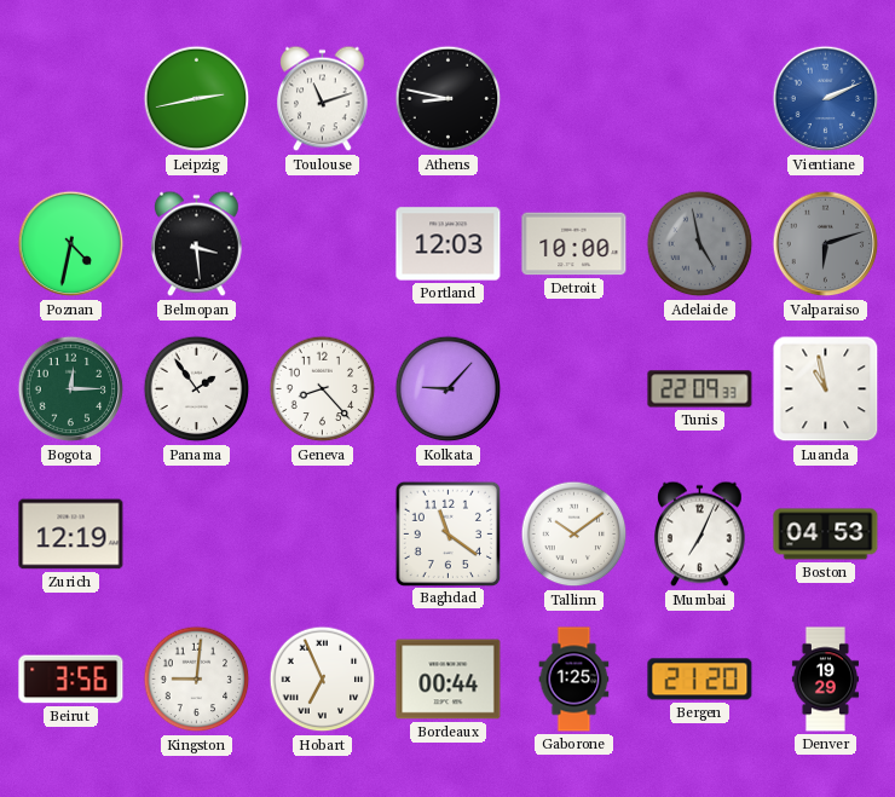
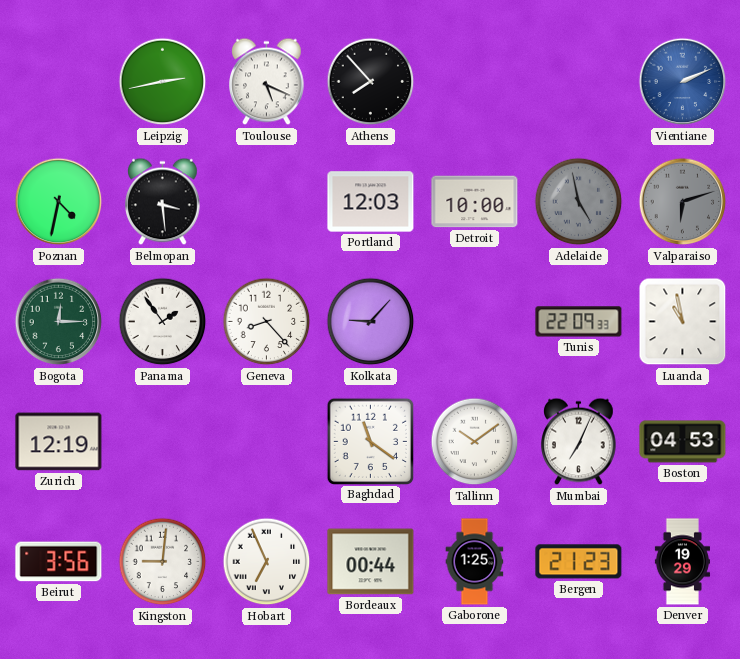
Toulouse: 11:12 -> 5:19
Athens: 8:47 -> 7:53
Bergen: 21:20 -> 21:23
